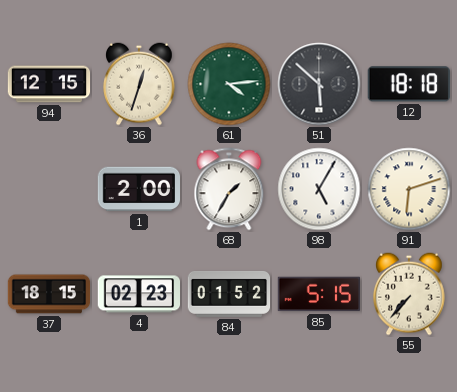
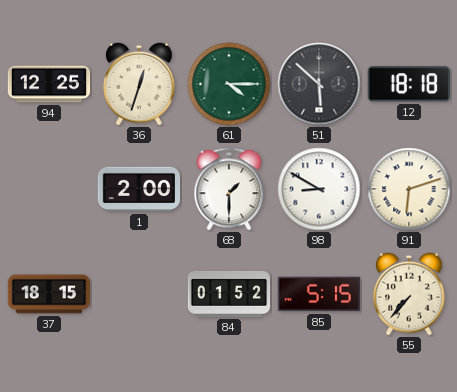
94: 12:15 -> 12:25
61: 4:14 -> 4:15
68: 1:35 -> 1:30
98: 5:05 -> 8:50
4: 02:23 -> none
